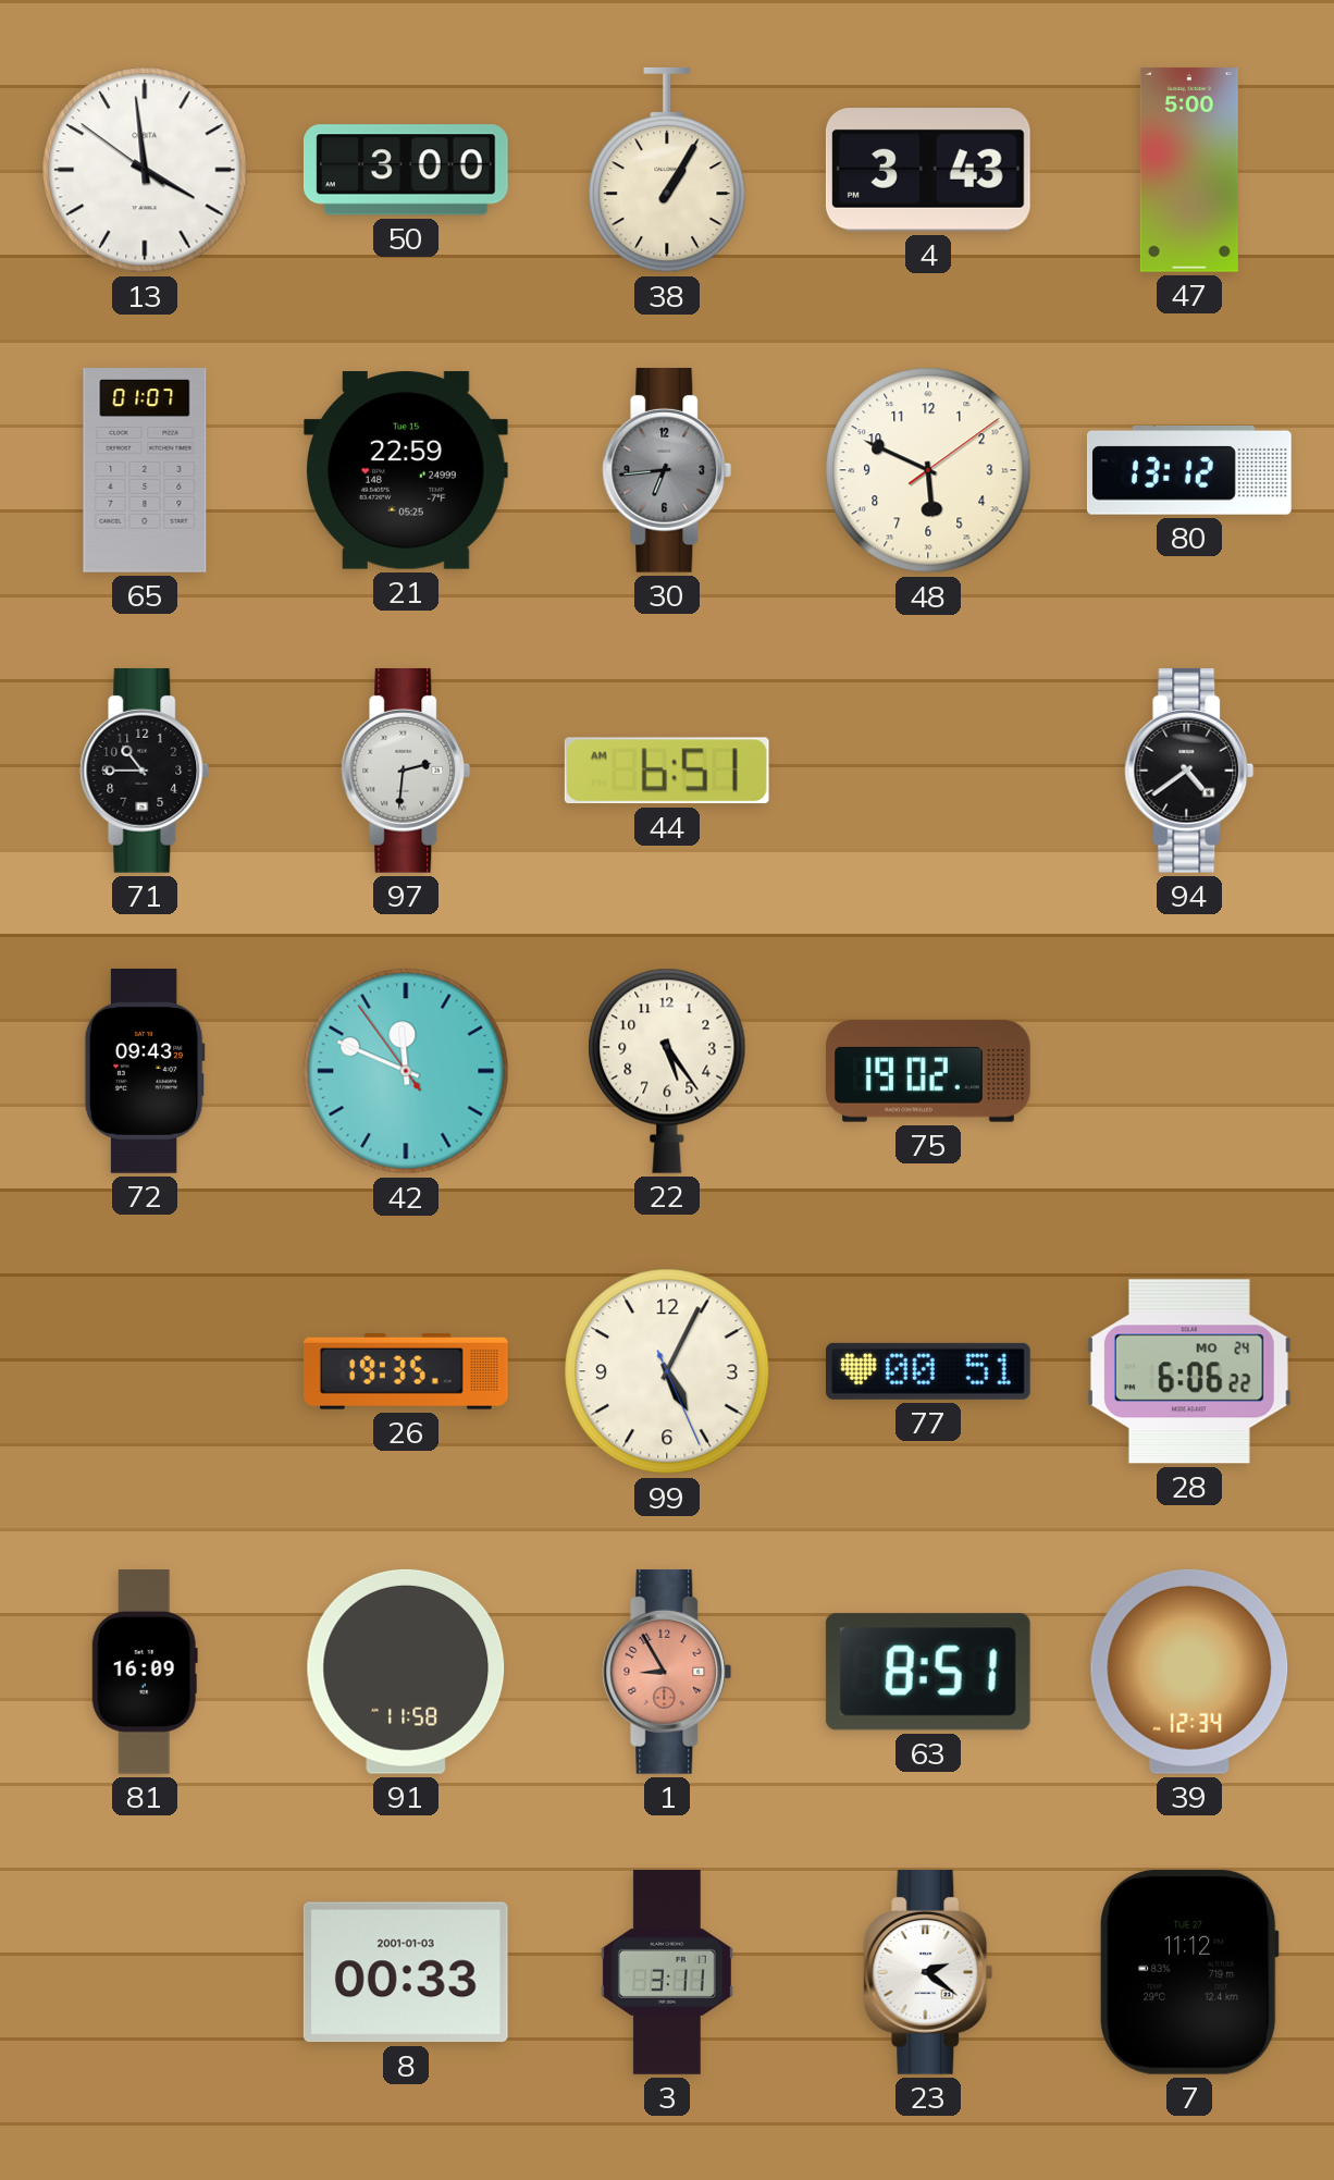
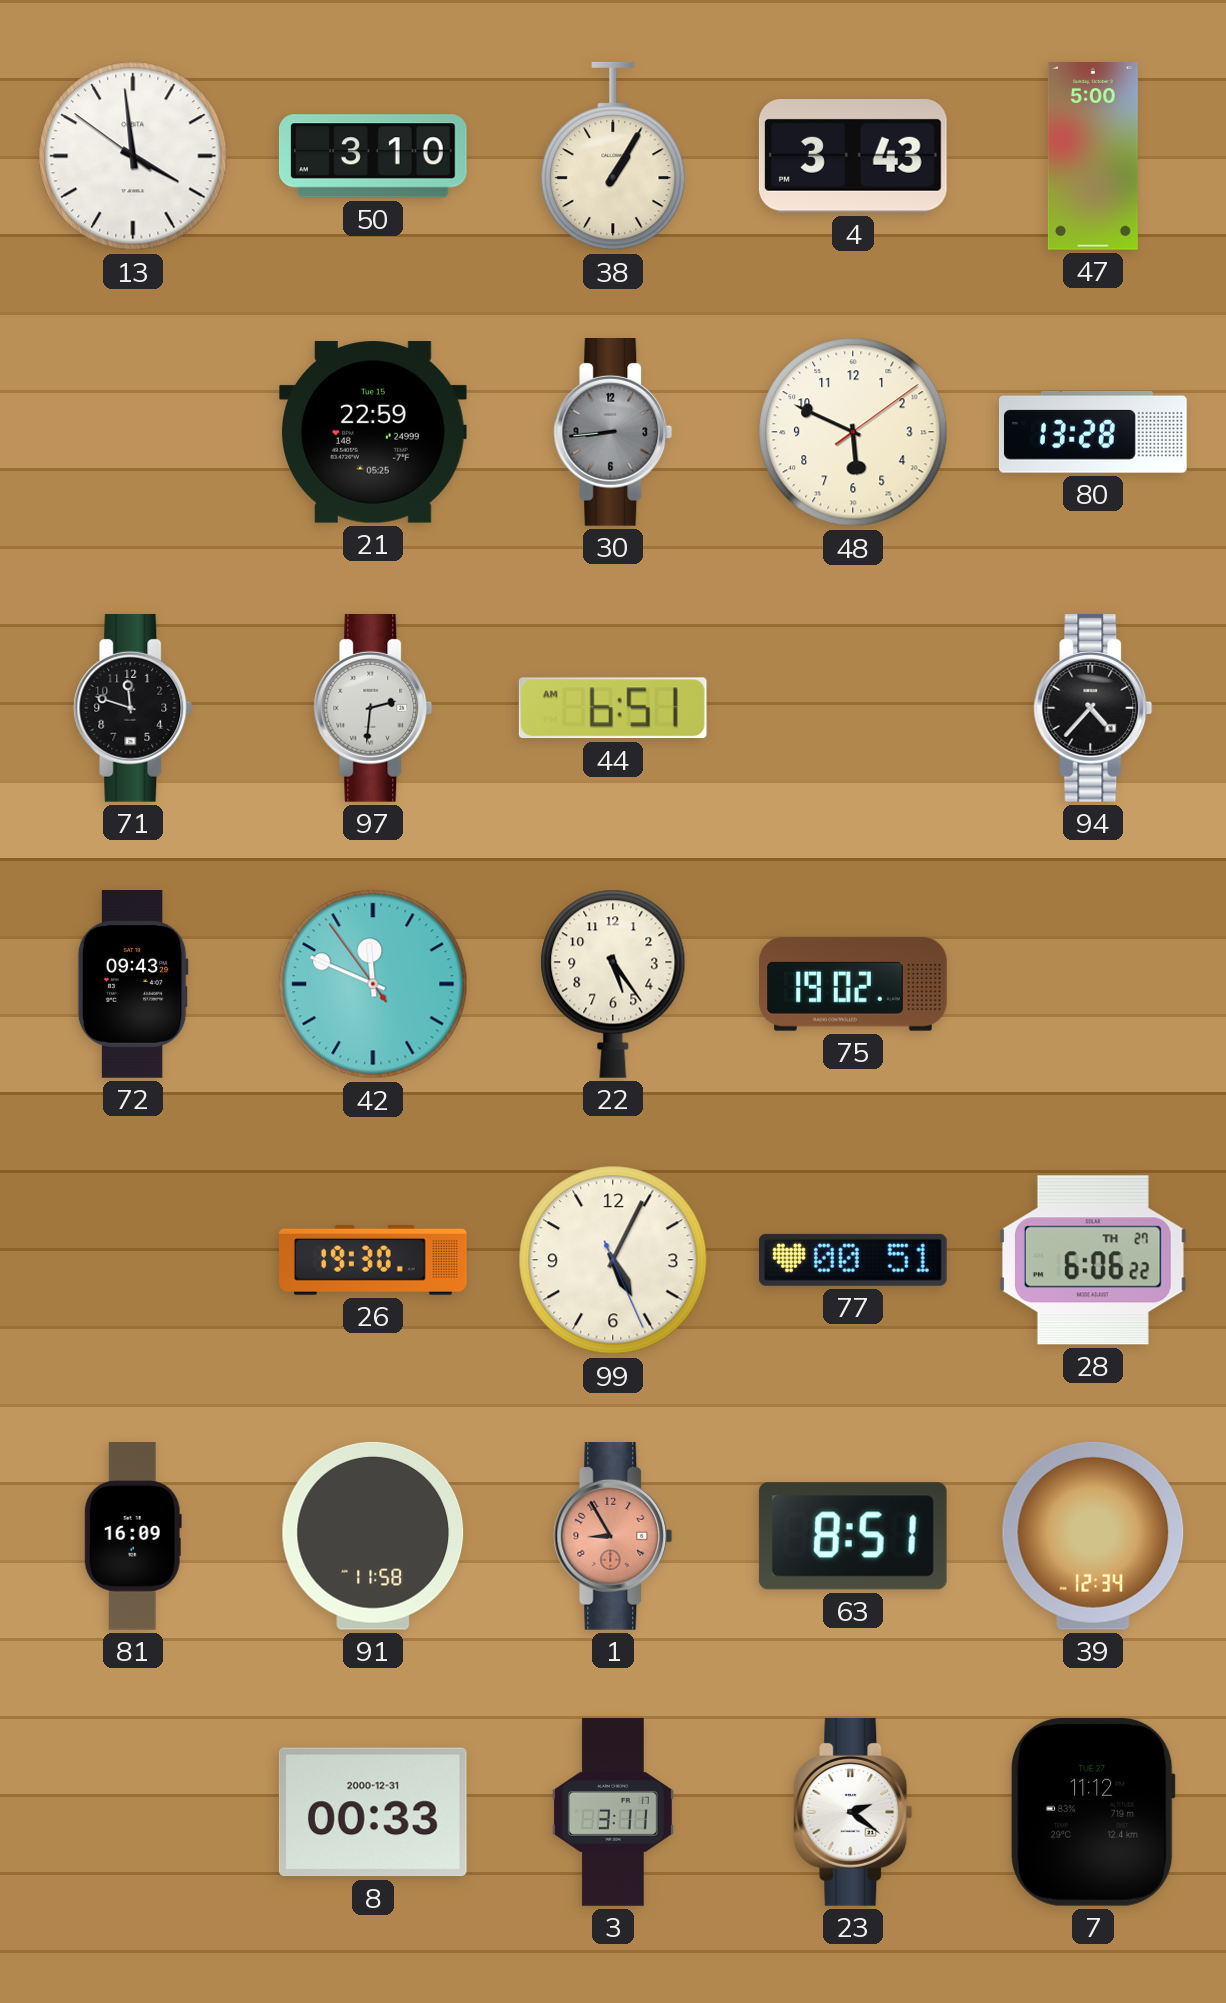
50: 3:00 -> 3:10
65: 01:07 -> none
30: 6:44 -> 8:44
80: 13:12 -> 13:28
71: 10:45 -> 11:48
94: 4:39 -> 4:37
26: 19:35 -> 19:30
28 date: MO 24 -> TH 27
8 date: 2001-01-03 -> 2000-12-31
